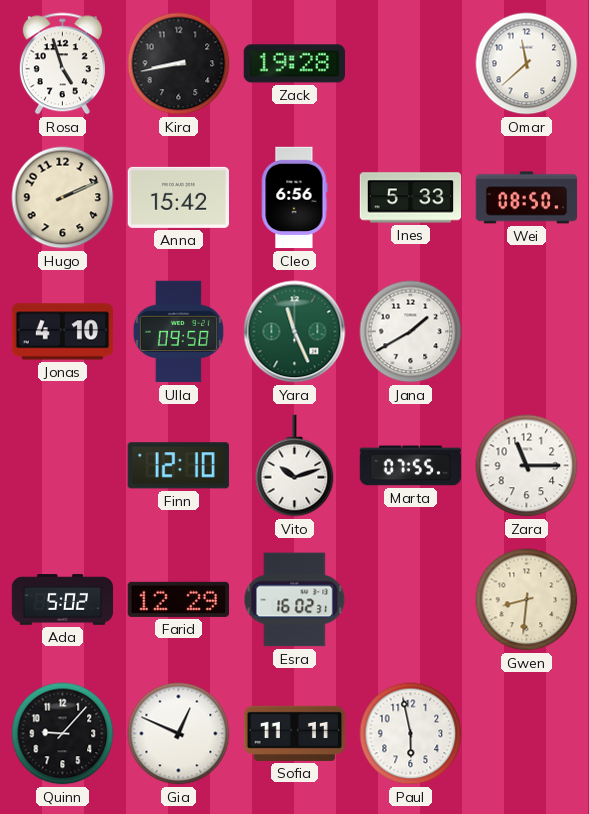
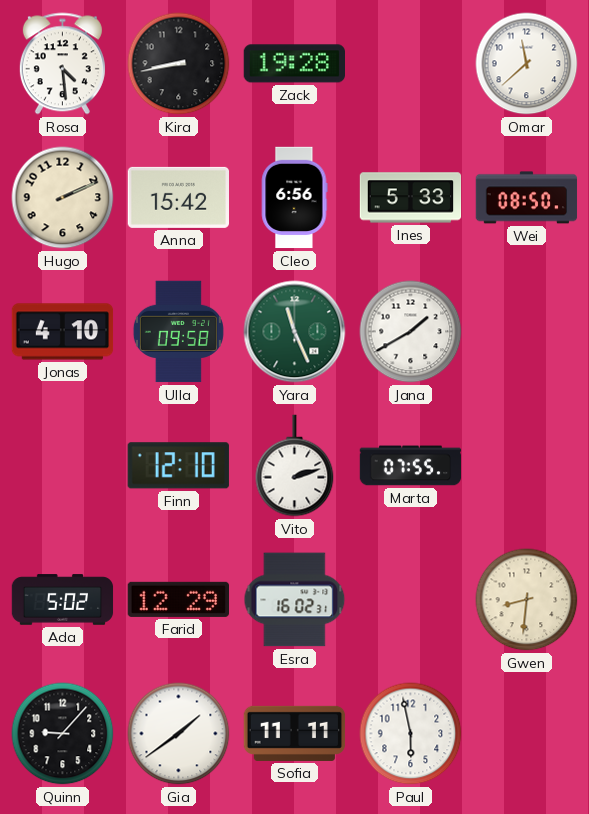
Rosa: 4:57 -> 4:29
Vito: 10:12 -> 2:12
Zara: 11:15 -> none
Gia: 12:49 -> 1:39
